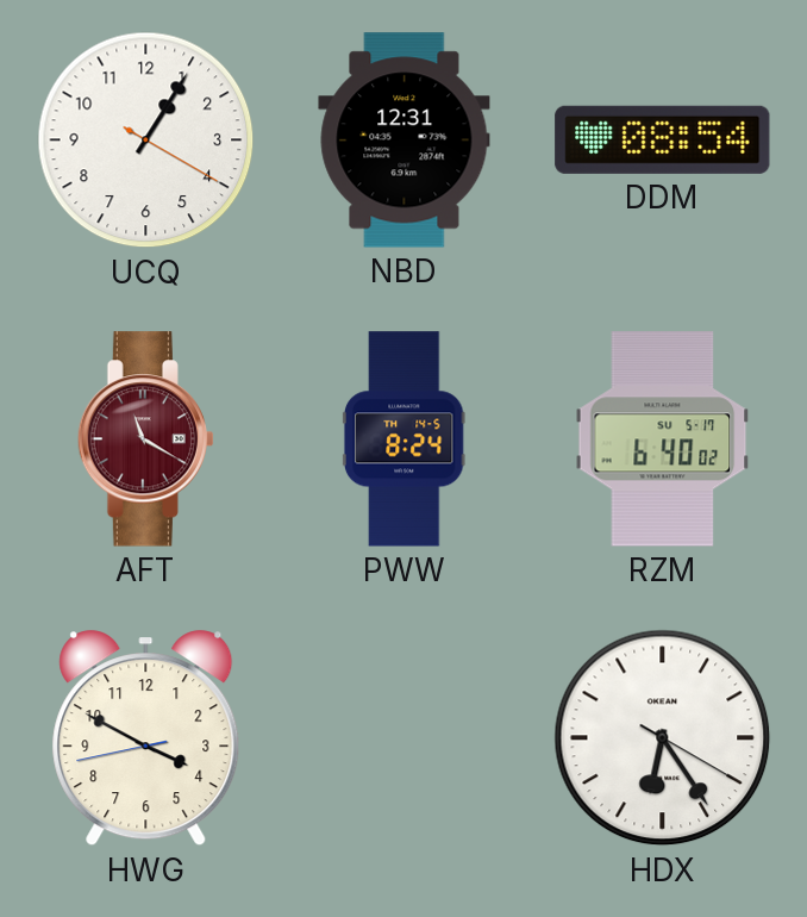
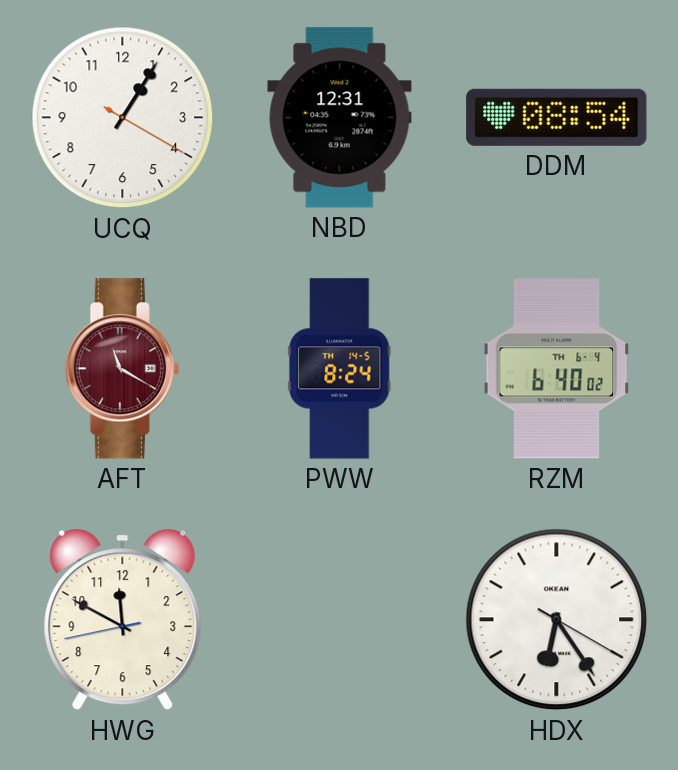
RZM date: SU 5-17 -> TH 6-4
HWG: 3:49 -> 11:49
